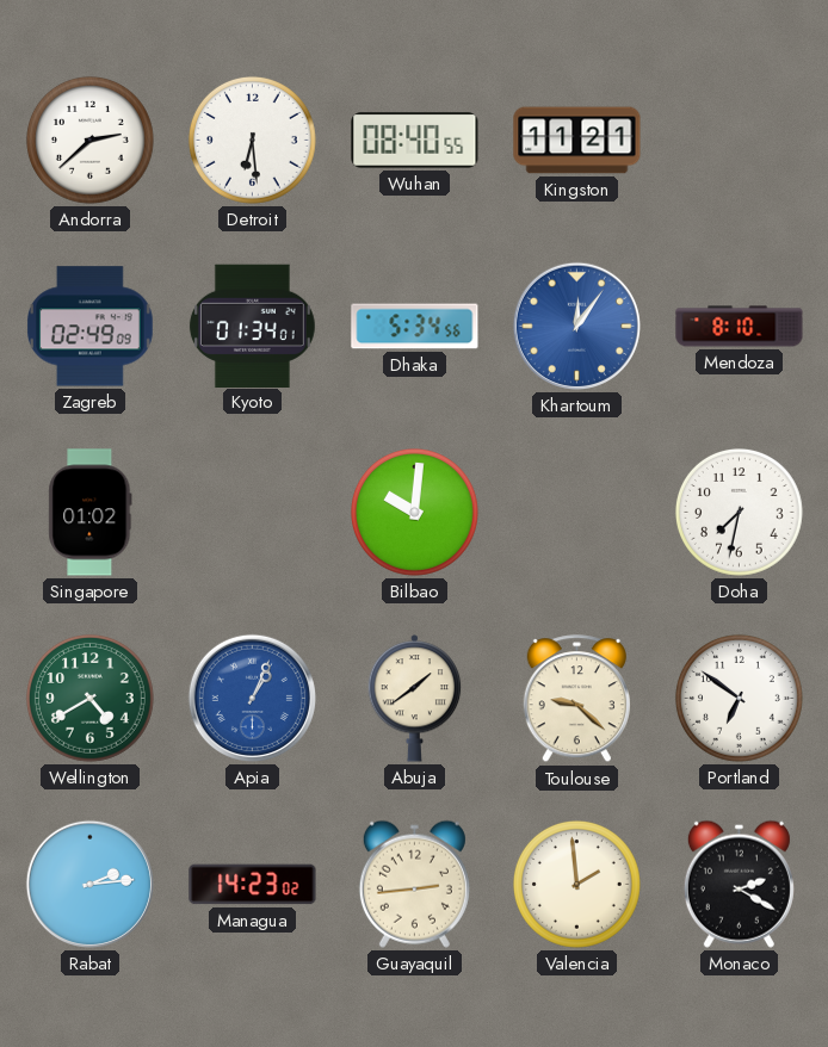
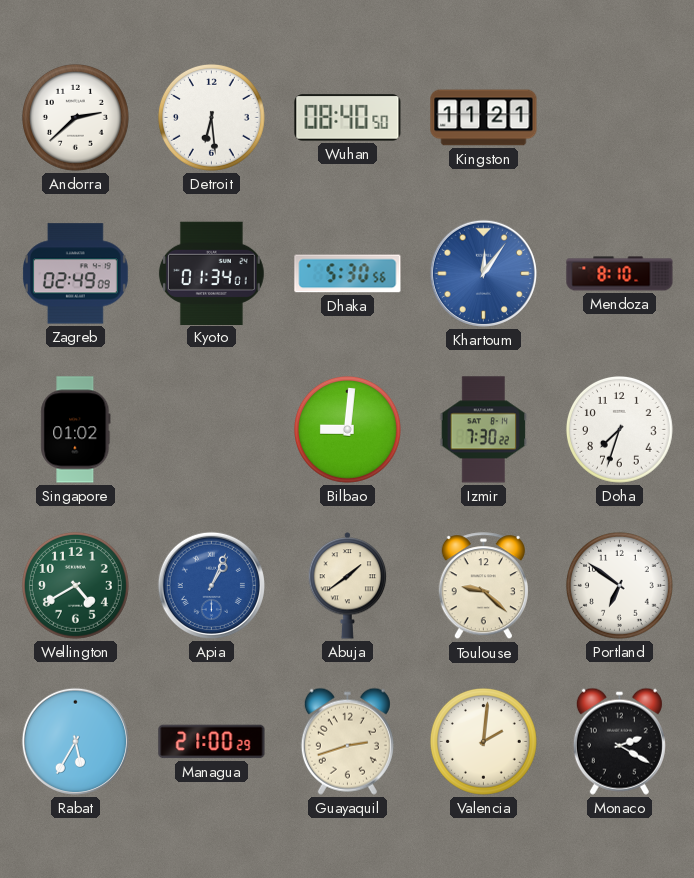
Wuhan: 08:40:55 -> 08:40:50
Dhaka: 5:34 -> 5:30
Bilbao: 10:01 -> 9:01
Izmir: none -> 7:30
Doha: 7:32 -> 7:33
Rabat: 2:14 -> 5:35
Managua: 14:23 -> 21:00
Guayaquil: 2:44 -> 2:42
Valencia: 1:59 -> 2:01
